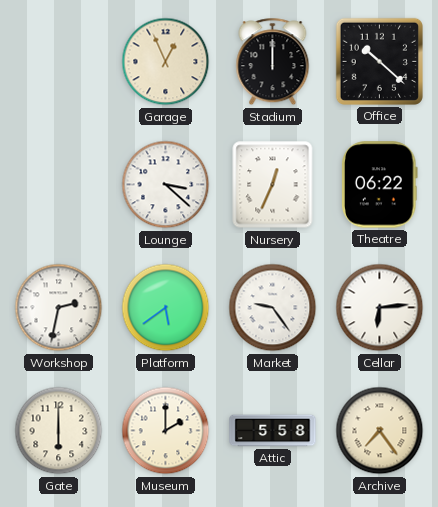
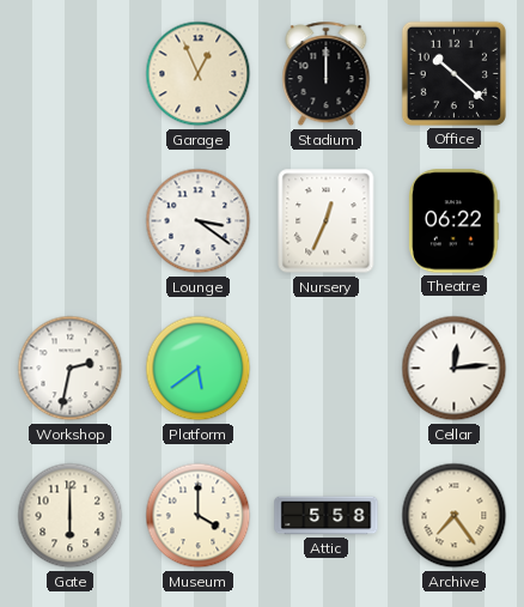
Lounge: 3:22 -> 3:21
Market: 9:24 -> none
Cellar: 6:14 -> 12:14
Museum: 2:00 -> 4:00
